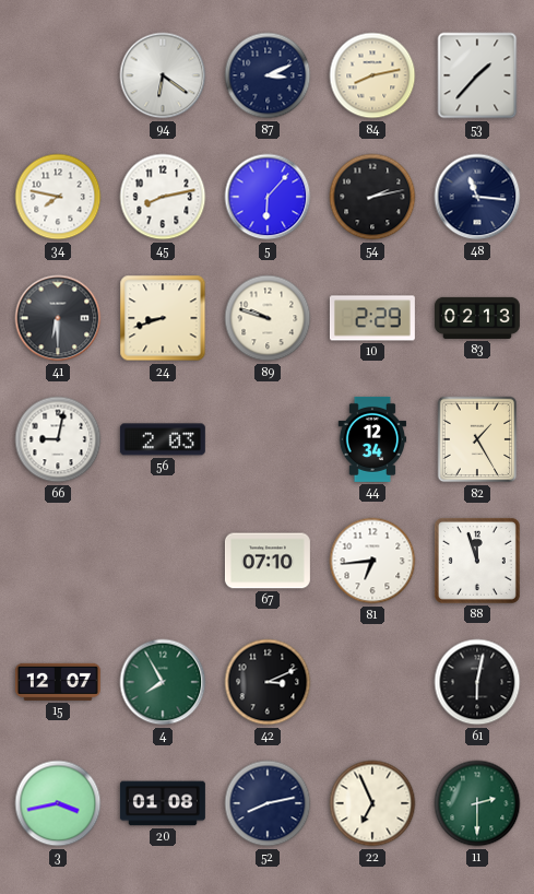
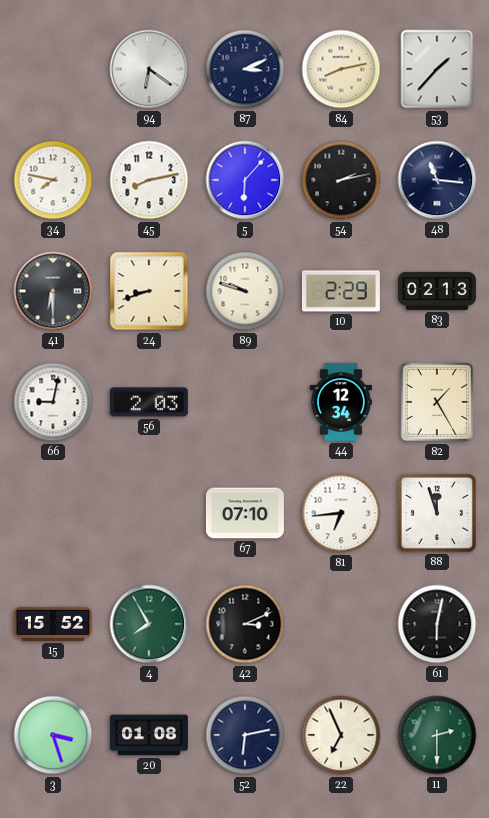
15: 12:07 -> 15:52
3: 3:43 -> 3:27
52: 8:13 -> 6:13
